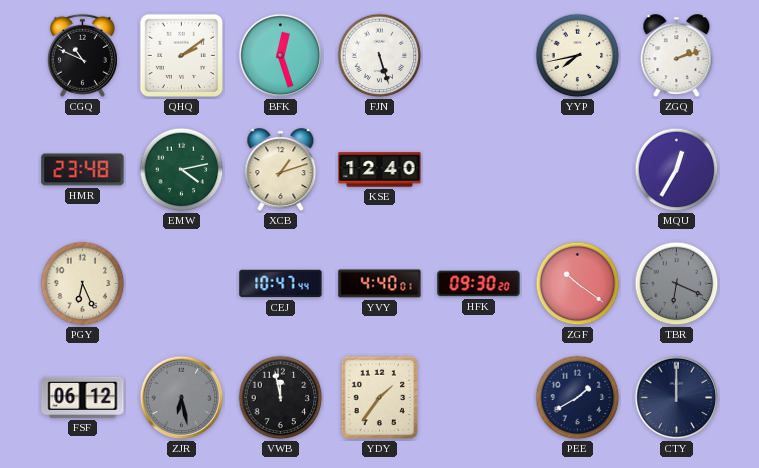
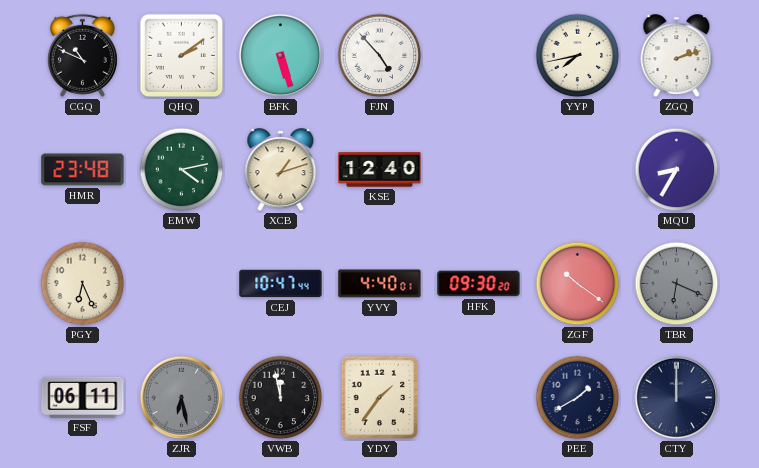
BFK: 12:27 -> 5:27
FJN: 5:27 -> 4:53
MQU: 12:35 -> 8:35
FSF: 06:12 -> 06:11
